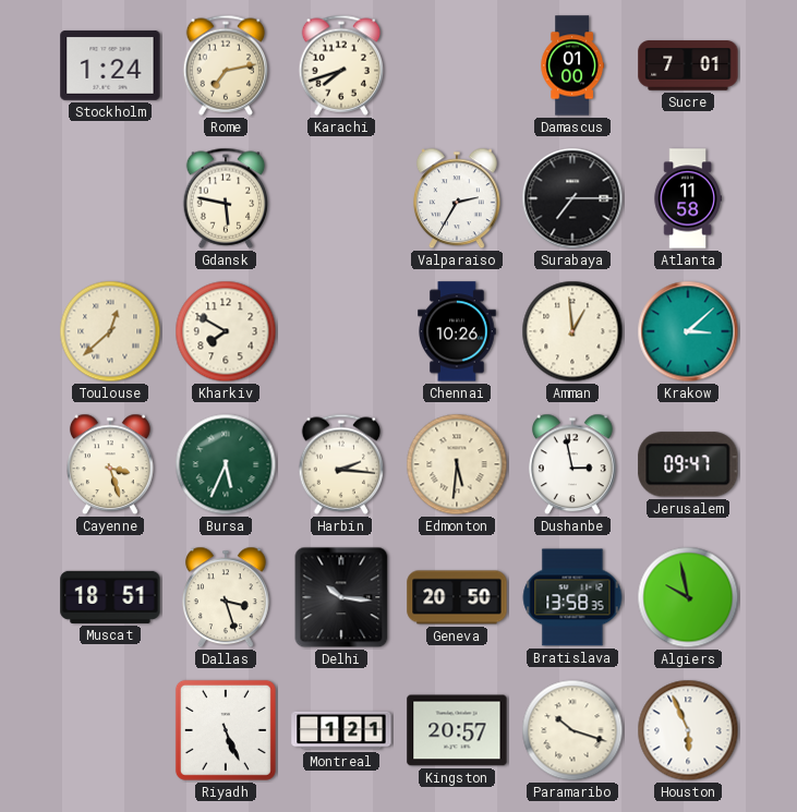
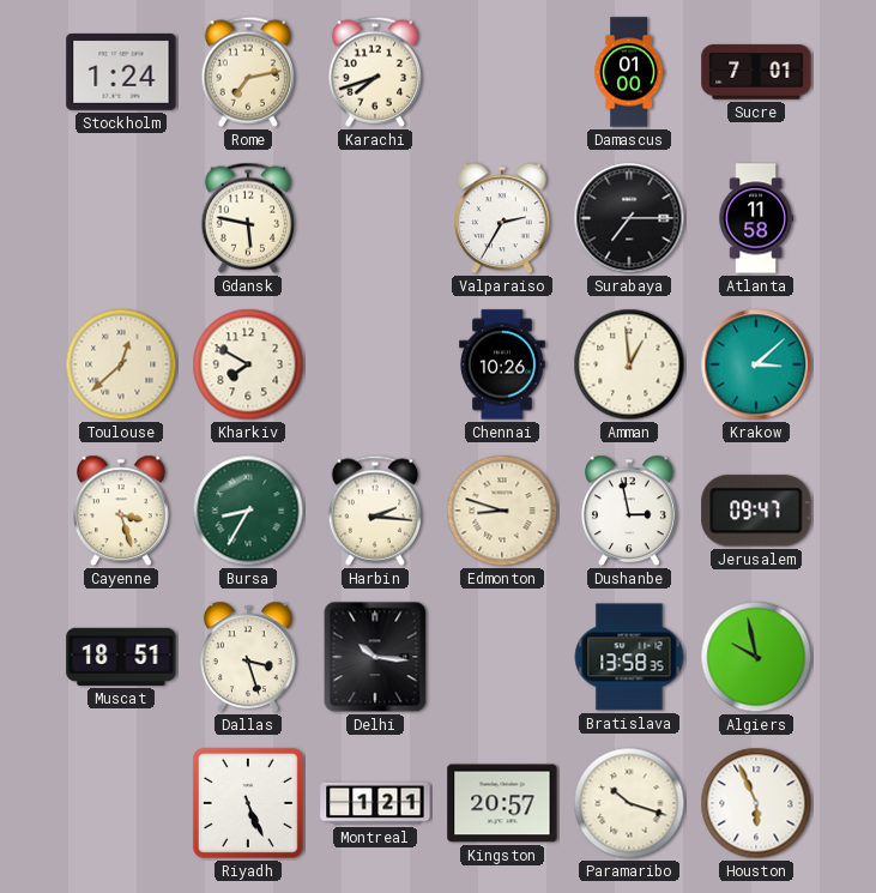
Bursa: 5:34 -> 8:35
Edmonton: 5:31 -> 8:48
Geneva: 20:50 -> none
